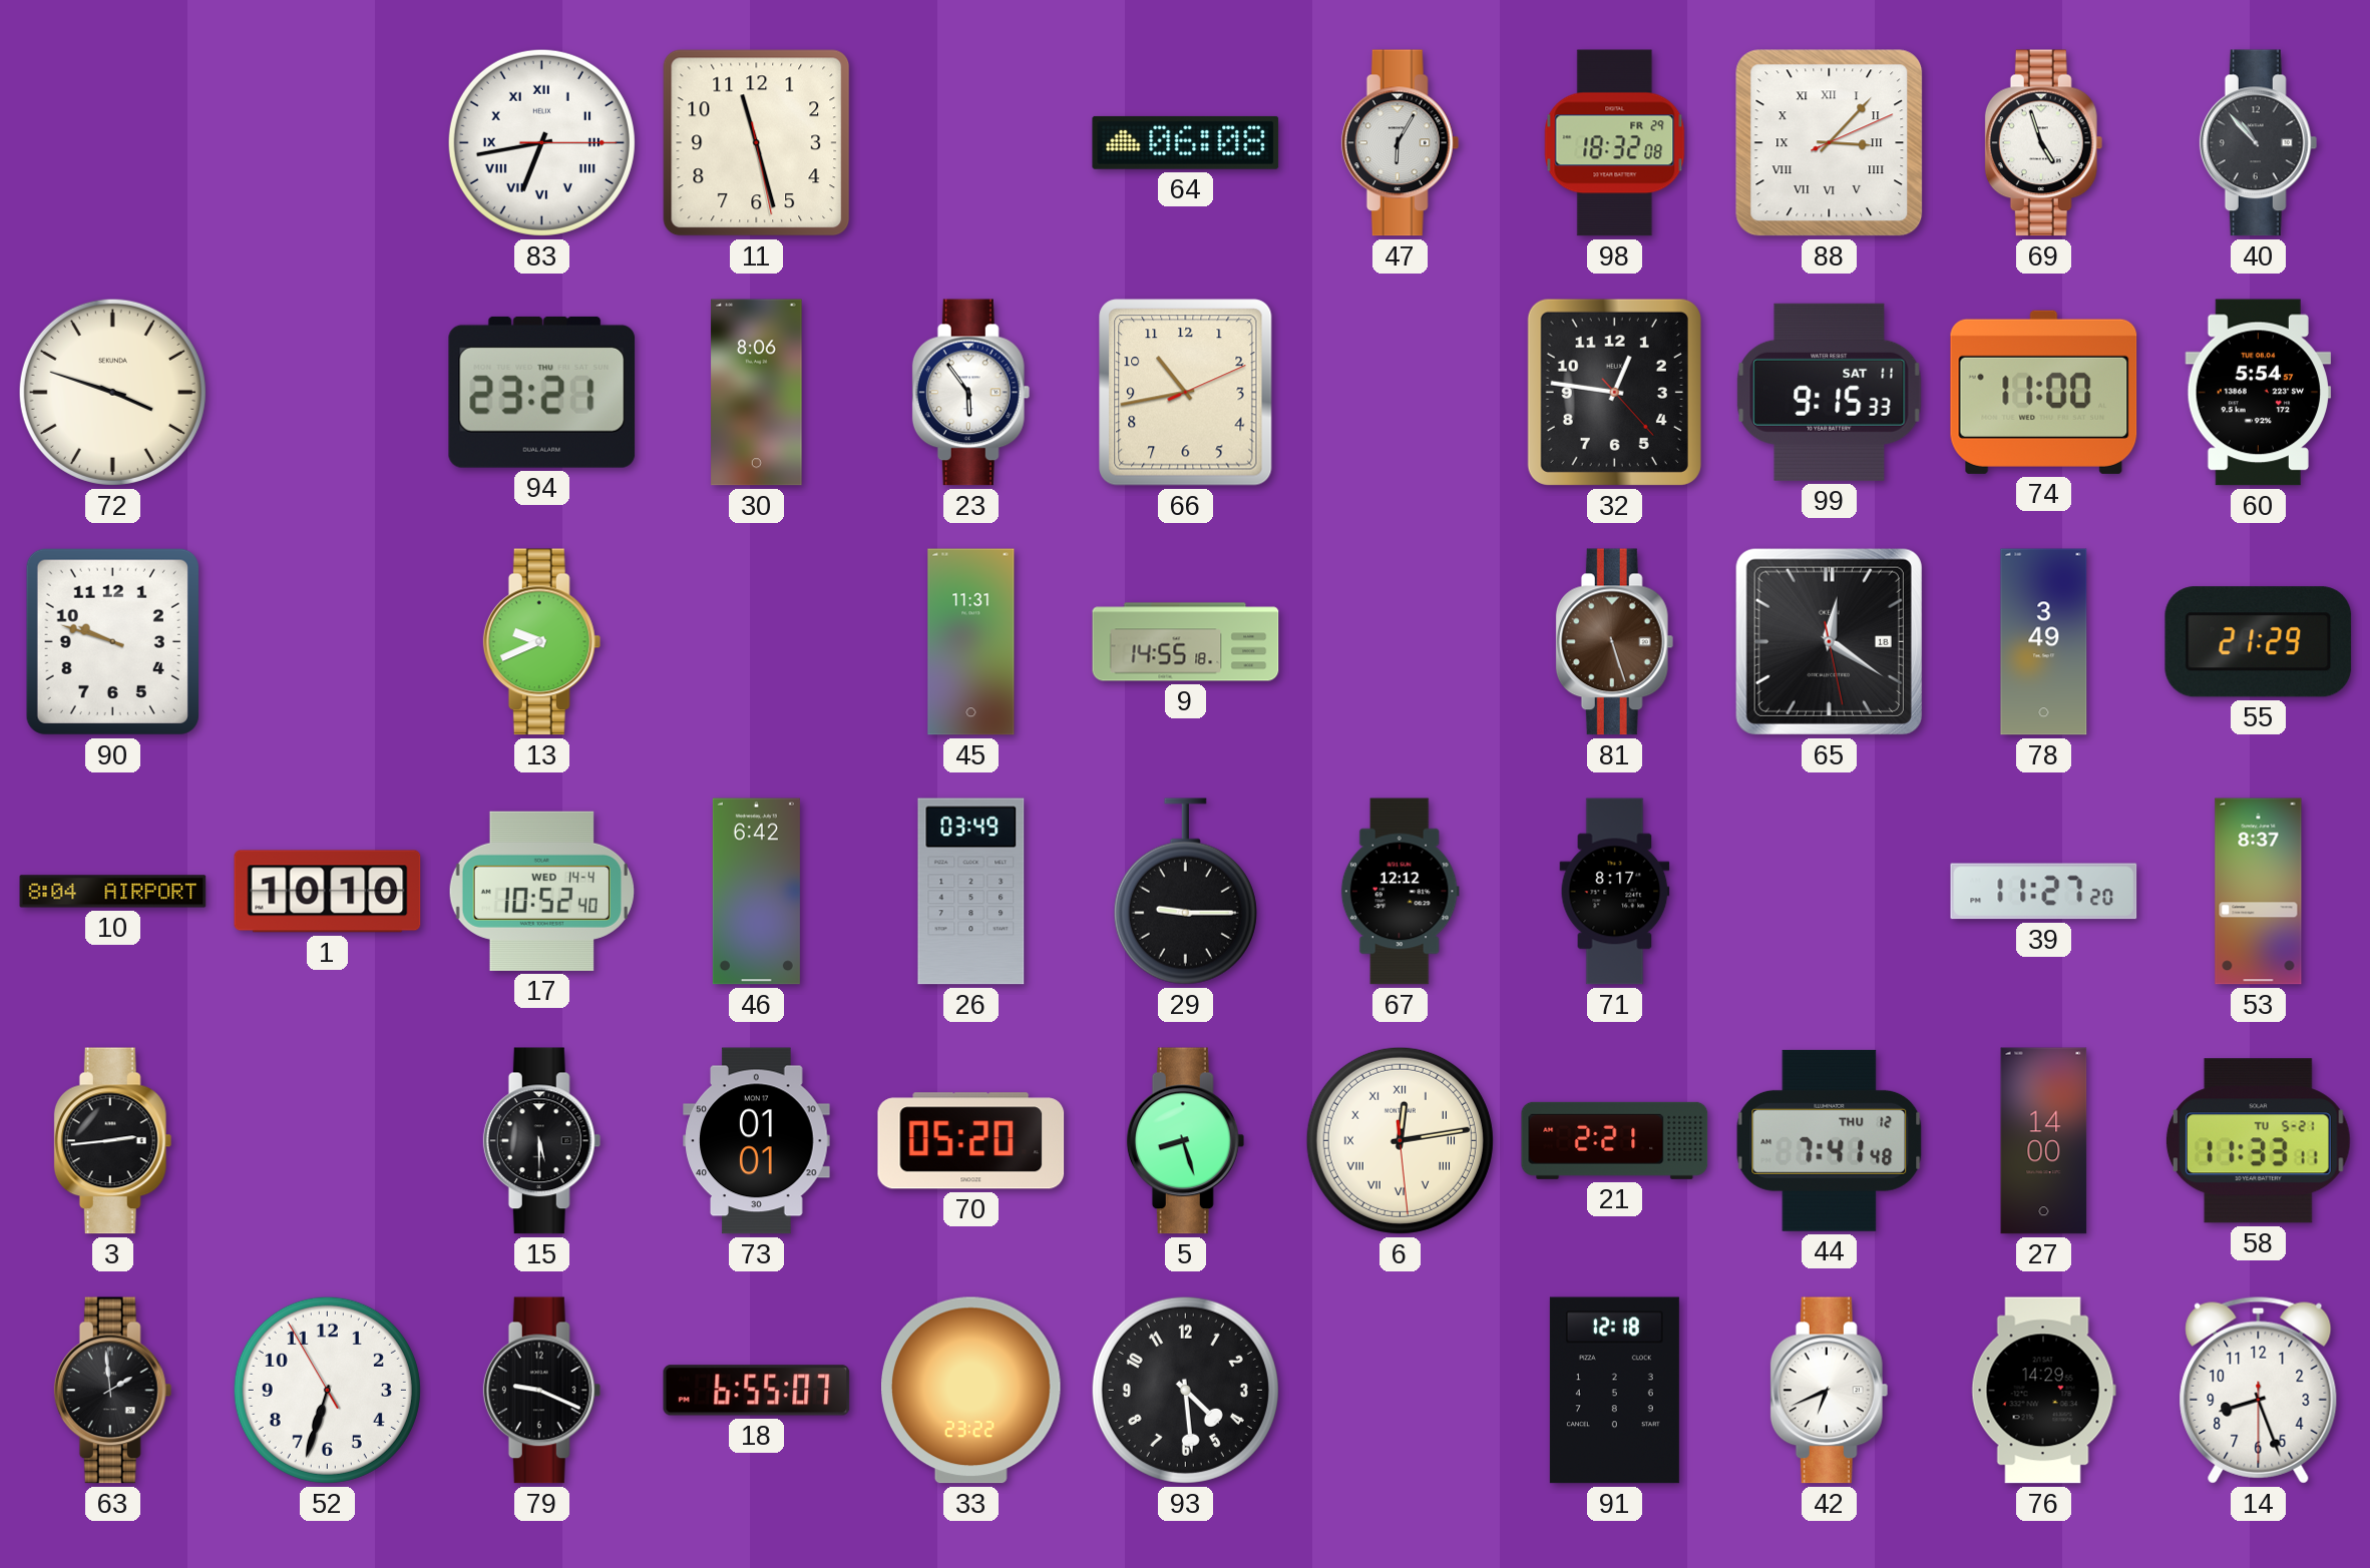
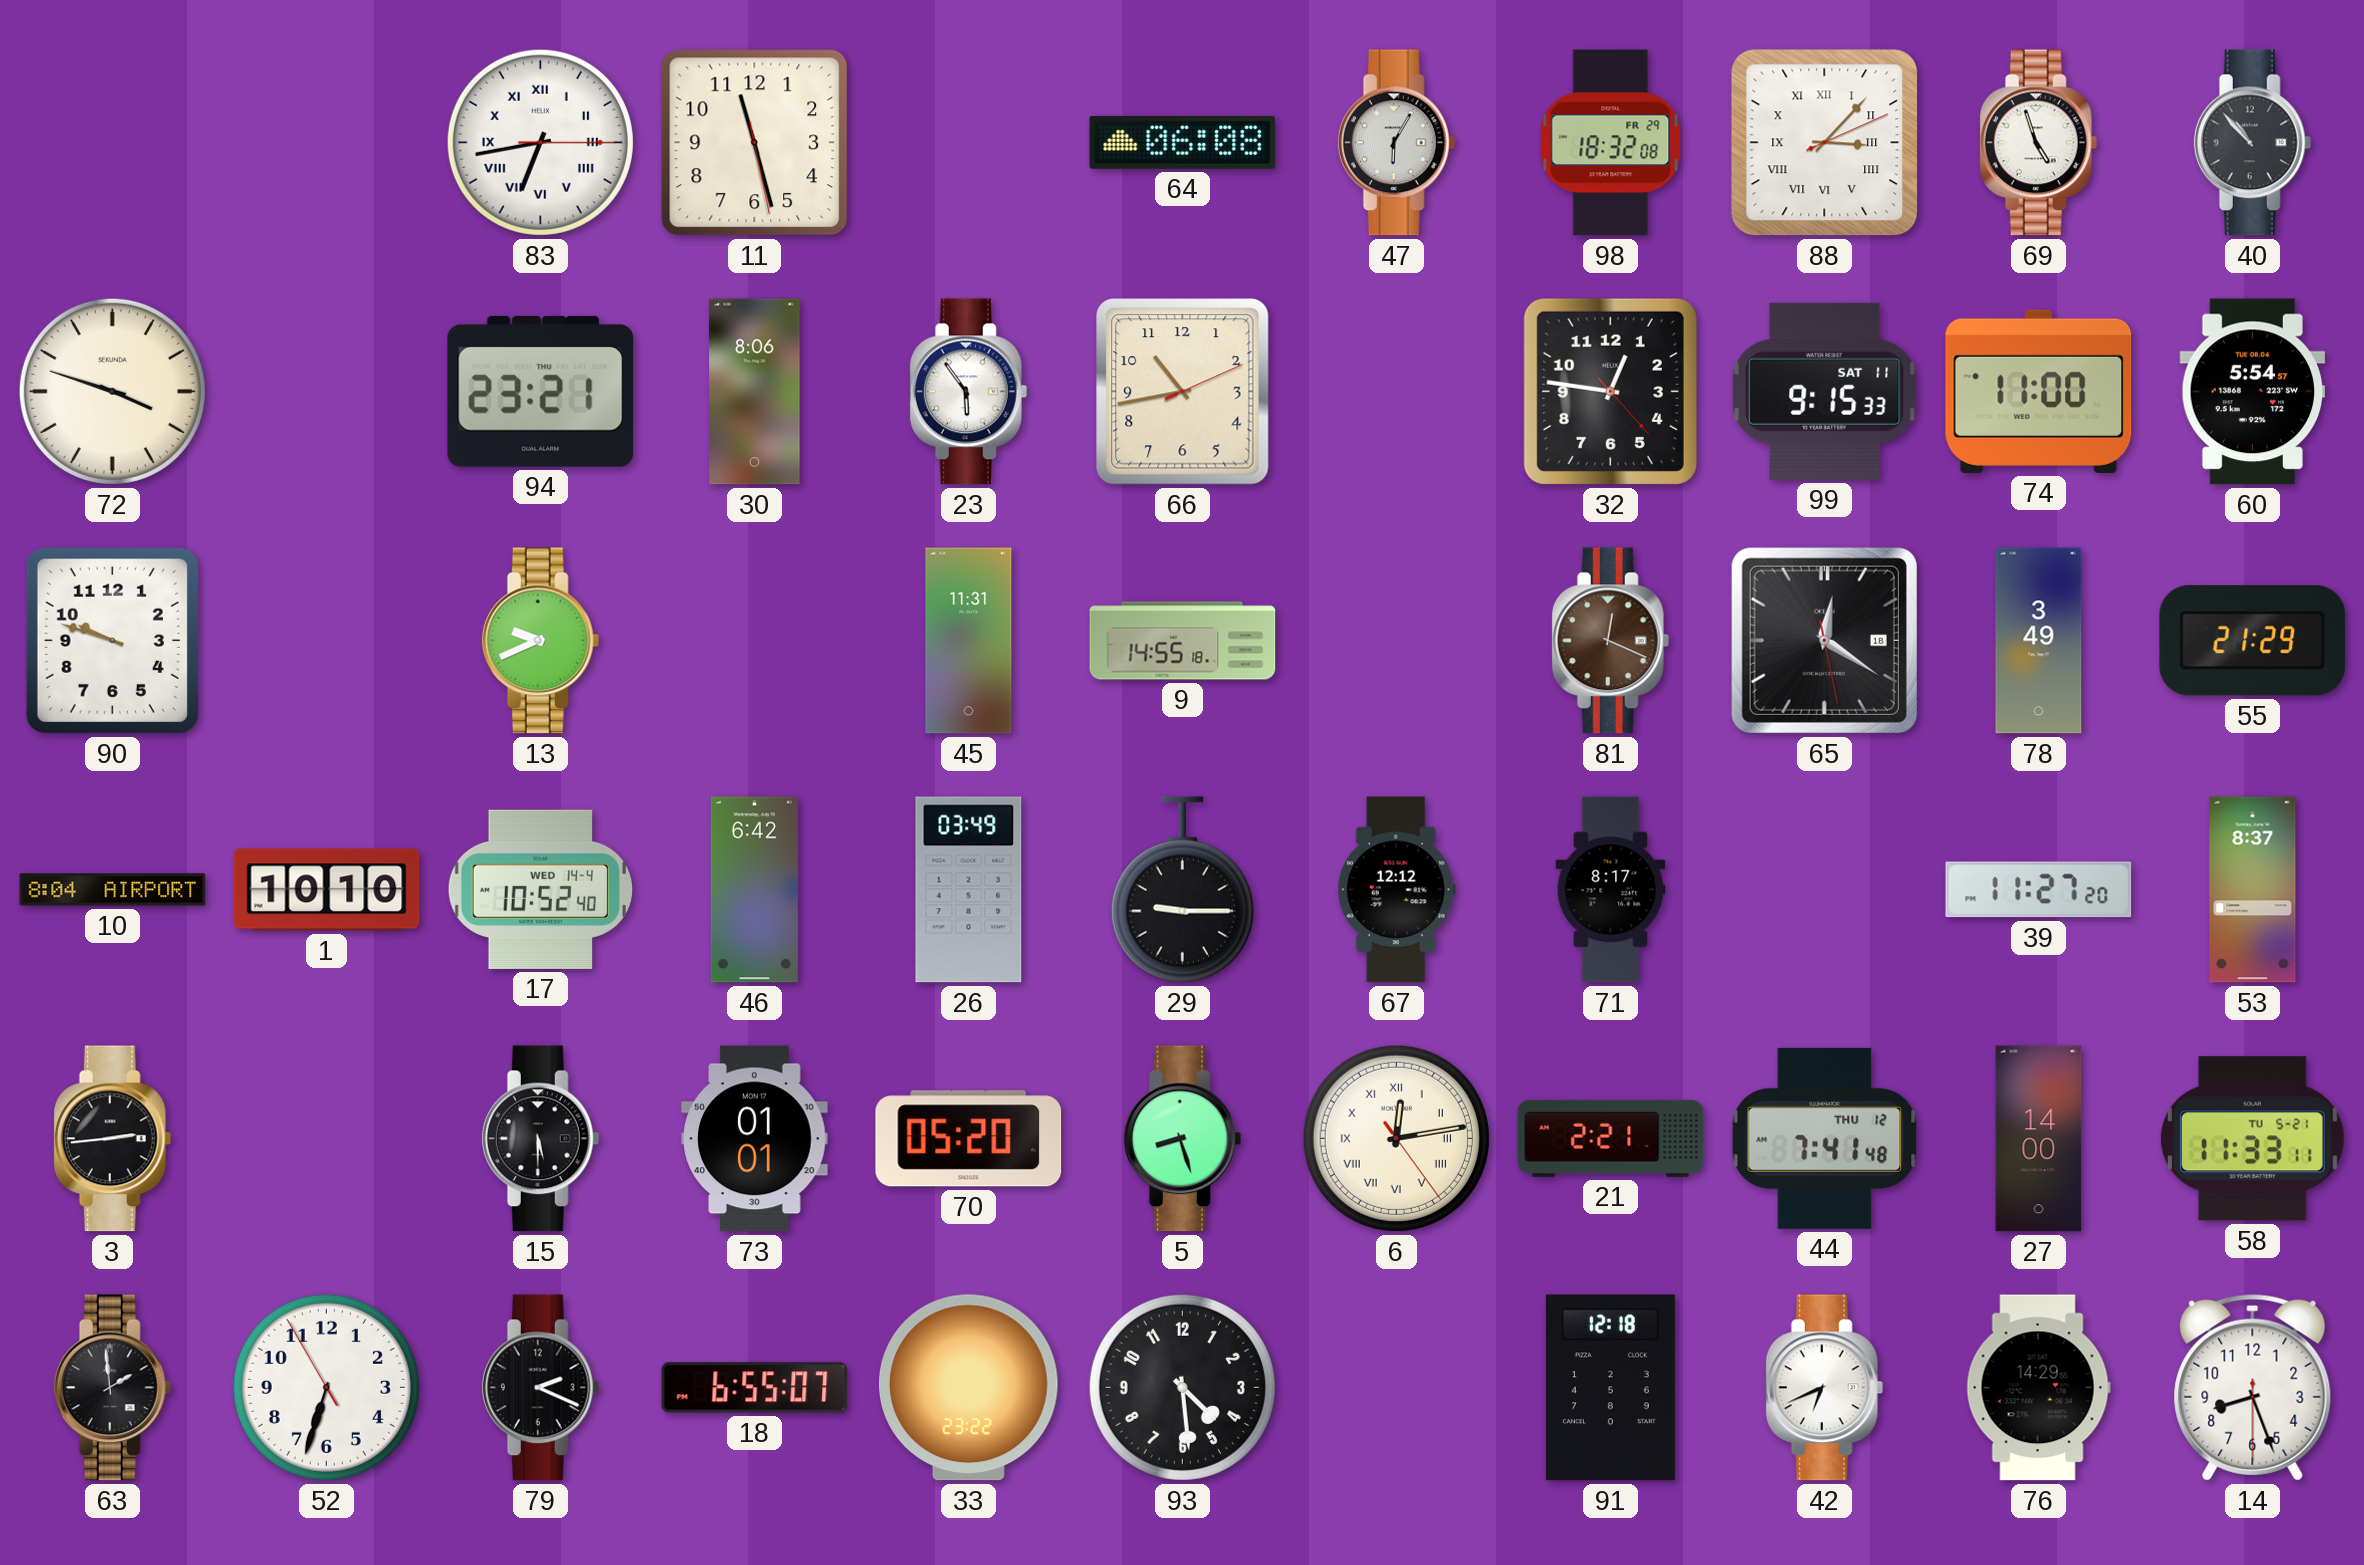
81: 5:27 -> 12:19
6: 12:13:29 -> 12:13:24
79: 9:19 -> 2:19
